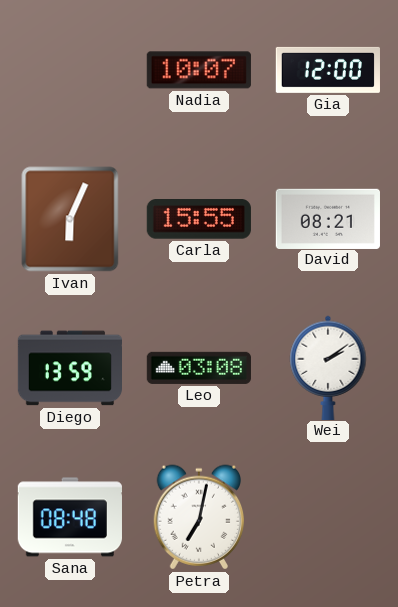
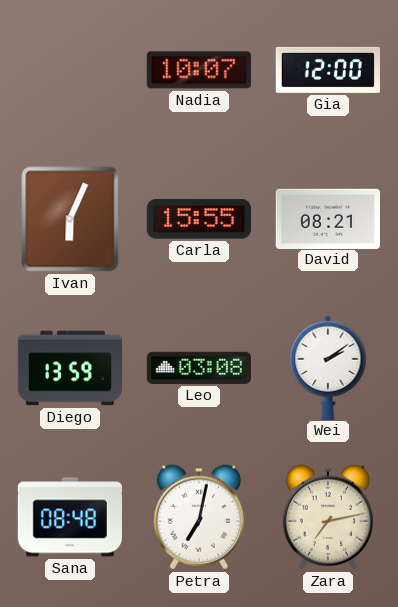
Zara: none -> 7:13
